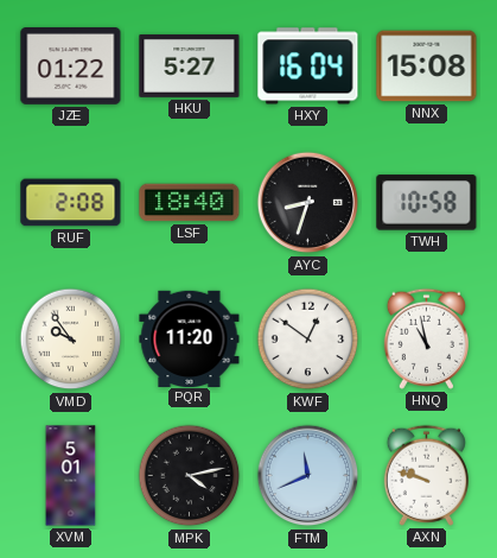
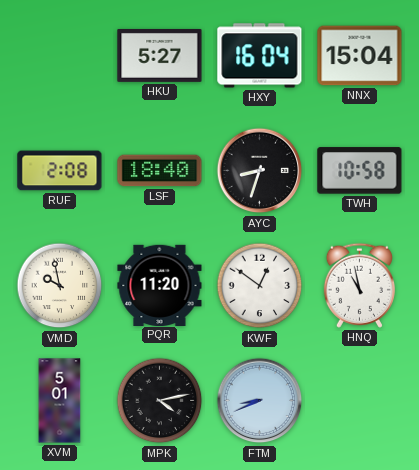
JZE: 01:22 -> none
NNX: 15:08 -> 15:04
VMD: 9:54 -> 9:58
FTM: 11:41 -> 8:41
AXN: 9:48 -> none
